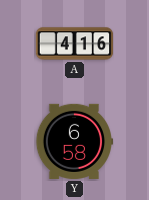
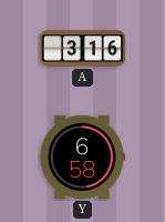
A: 4:16 -> 3:16
